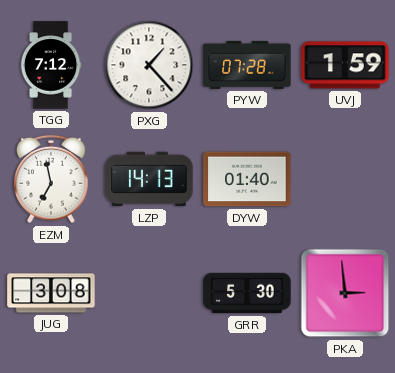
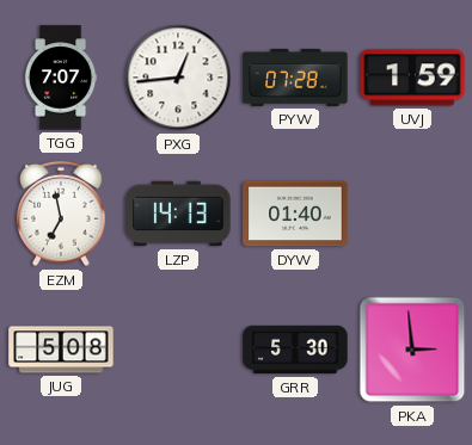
TGG: 7:12 -> 7:07
PXG: 1:23 -> 12:44
JUG: 3:08 -> 5:08
